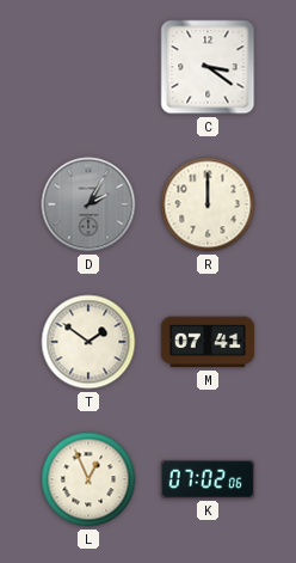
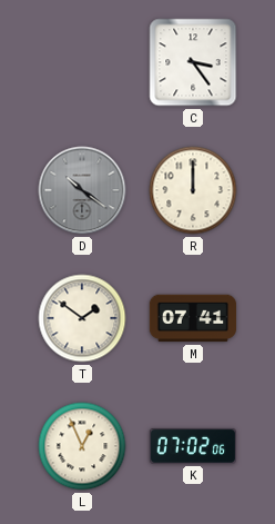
C: 3:21 -> 3:24
D: 2:05 -> 10:21
